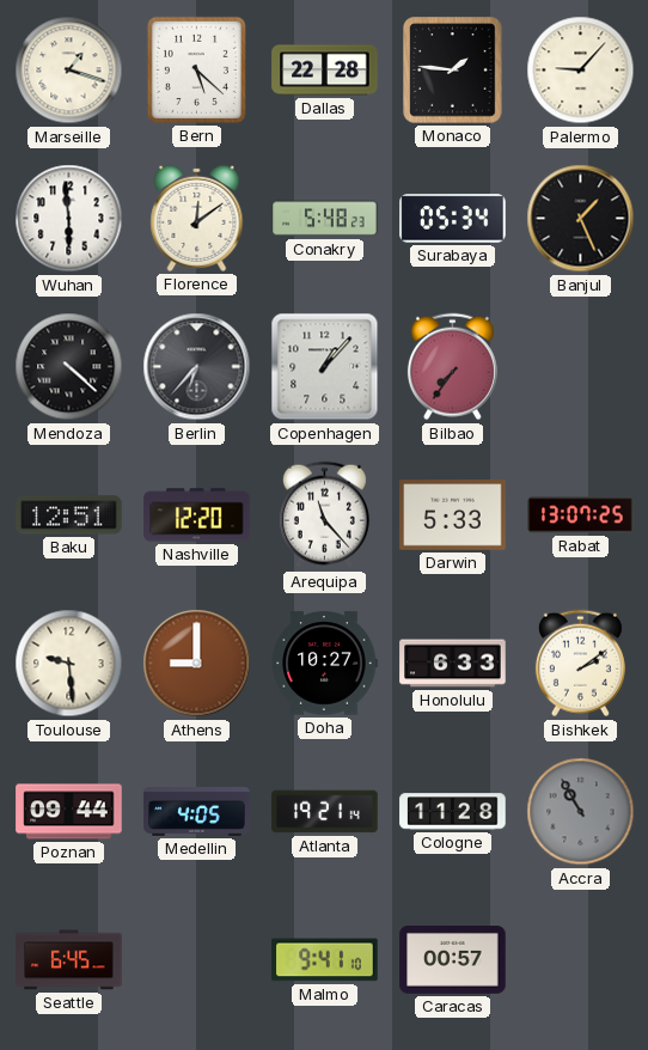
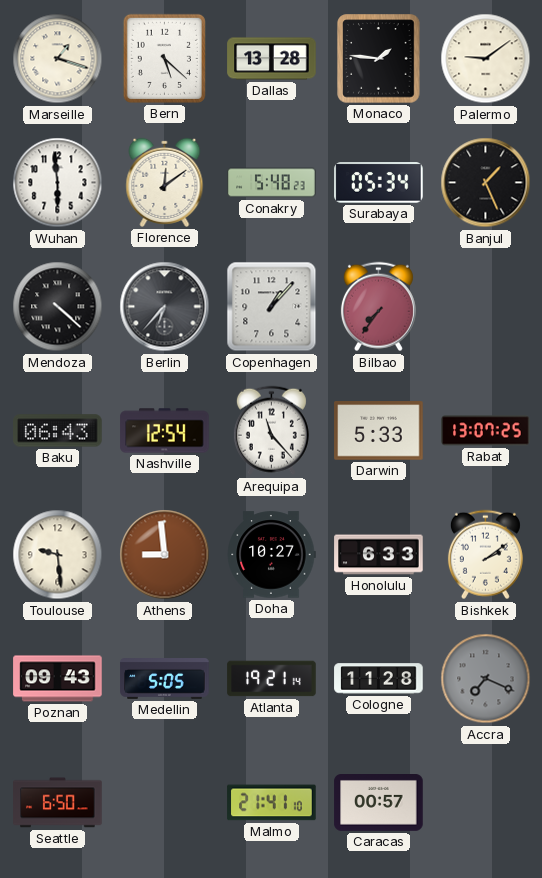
Dallas: 22:28 -> 13:28
Palermo: 9:07 -> 9:09
Baku: 12:51 -> 06:43
Nashville: 12:20 -> 12:54
Athens: 9:00 -> 8:59
Poznan: 09:44 -> 09:43
Medellin: 4:05 -> 5:05
Accra: 10:55 -> 7:19
Seattle: 6:45 -> 6:50
Malmo: 9:41 -> 21:41
